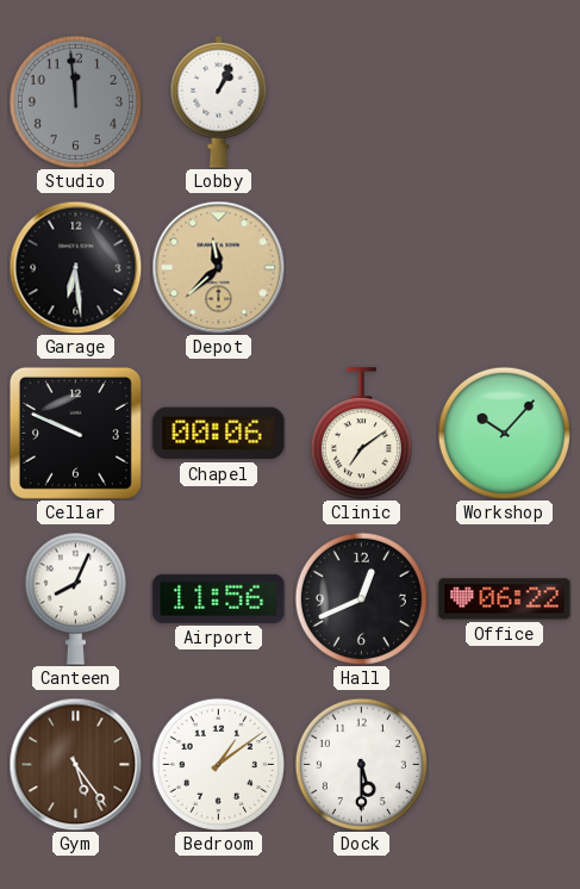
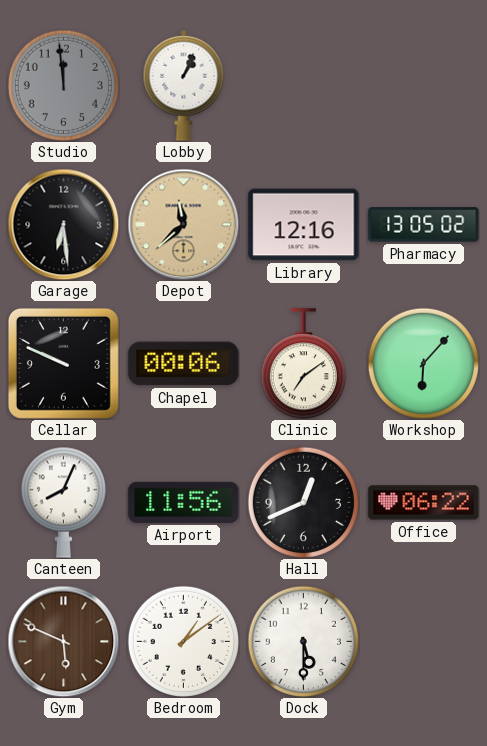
Library: none -> 12:16
Pharmacy: none -> 13:05
Workshop: 10:07 -> 6:07
Gym: 5:24 -> 5:49
